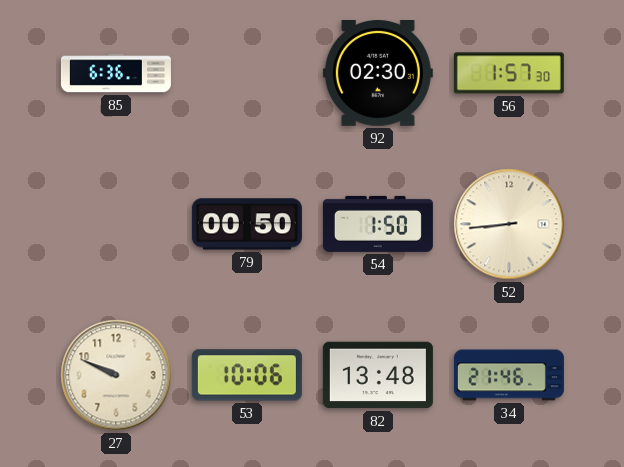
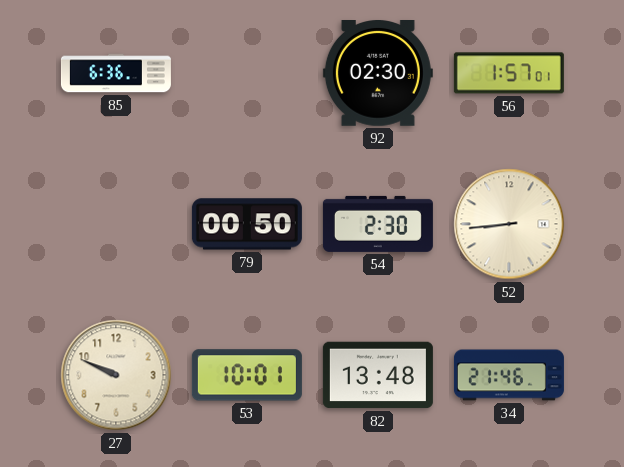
56: 1:57:30 -> 1:57:01
54: 1:50 -> 2:30
53: 10:06 -> 10:01
